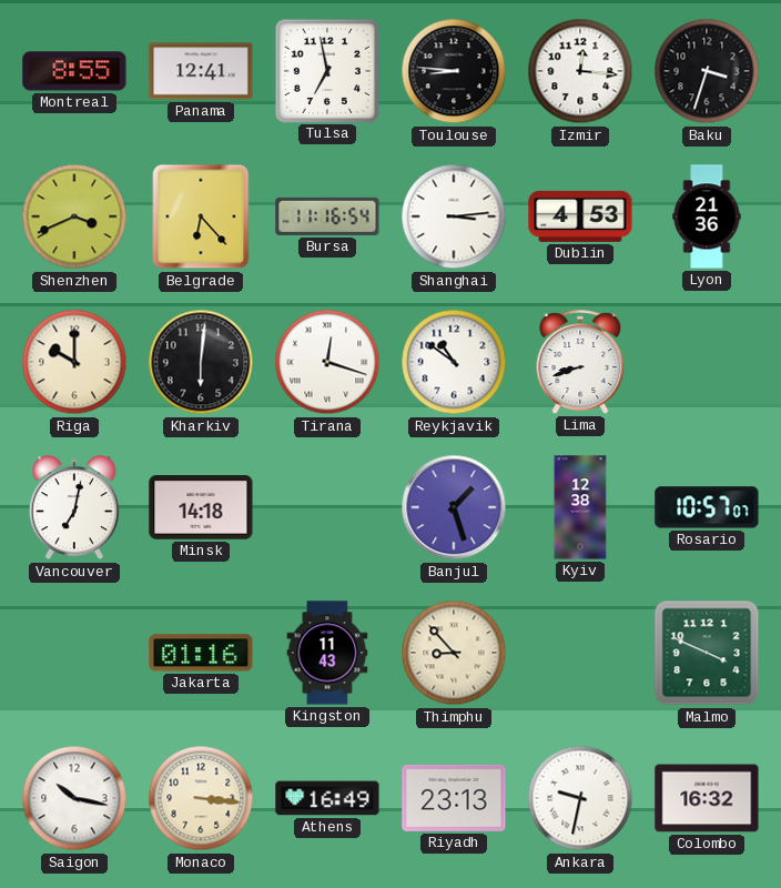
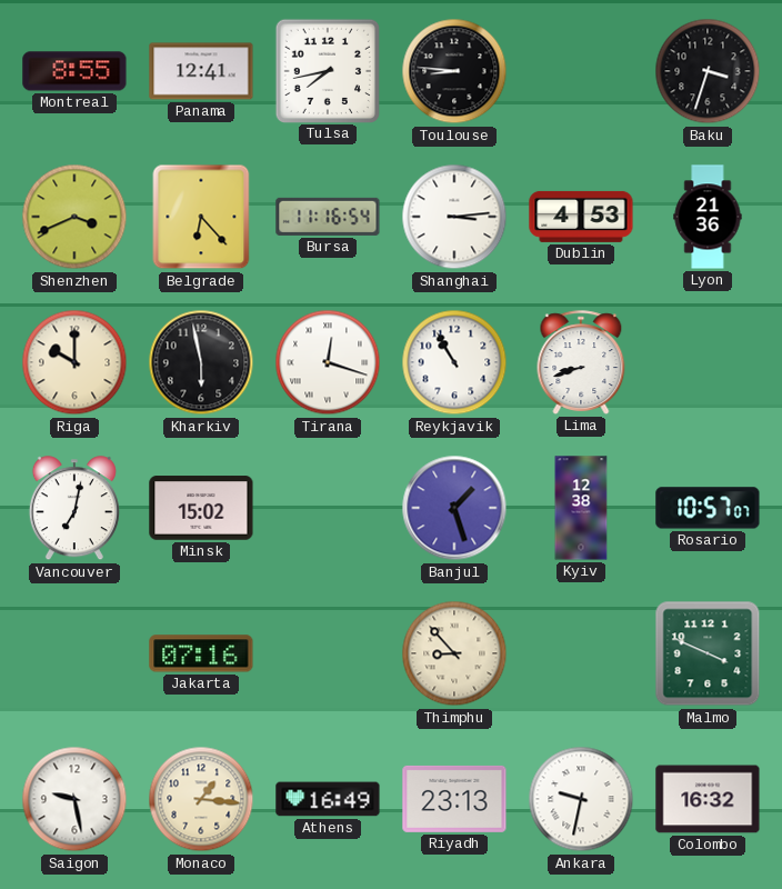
Tulsa: 6:58 -> 7:43
Izmir: 12:16 -> none
Kharkiv: 6:01 -> 5:58
Reykjavik: 10:51 -> 10:55
Minsk: 14:18 -> 15:02
Jakarta: 01:16 -> 07:16
Kingston: 11:43 -> none
Saigon: 10:17 -> 9:28
Monaco: 3:16 -> 1:16
